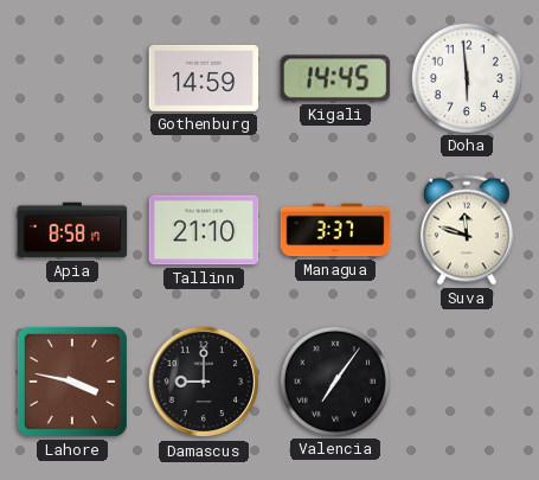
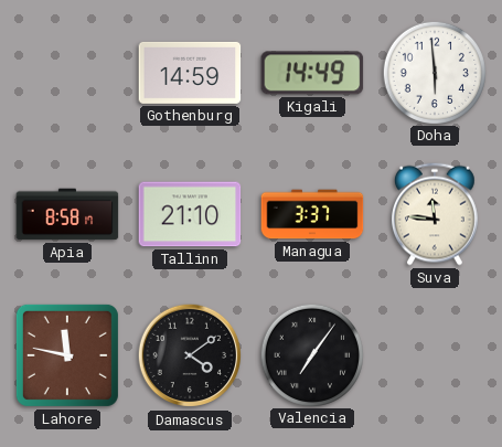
Kigali: 14:45 -> 14:49
Suva: 11:48 -> 11:46
Lahore: 3:47 -> 11:47
Damascus: 9:00 -> 4:09
